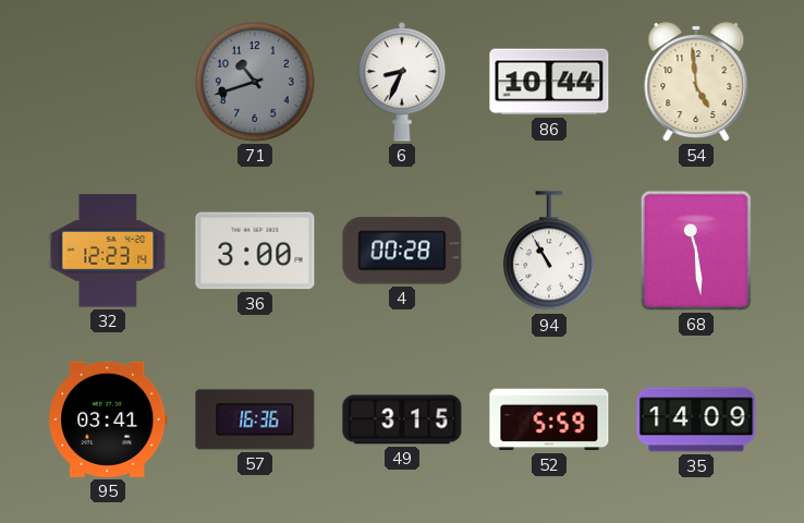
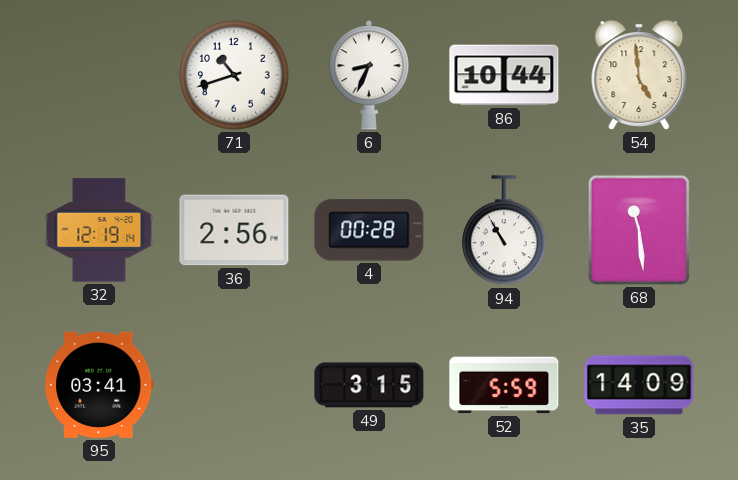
71 dial: grey -> white
32: 12:23 -> 12:19
36: 3:00 -> 2:56
57: 16:36 -> none
